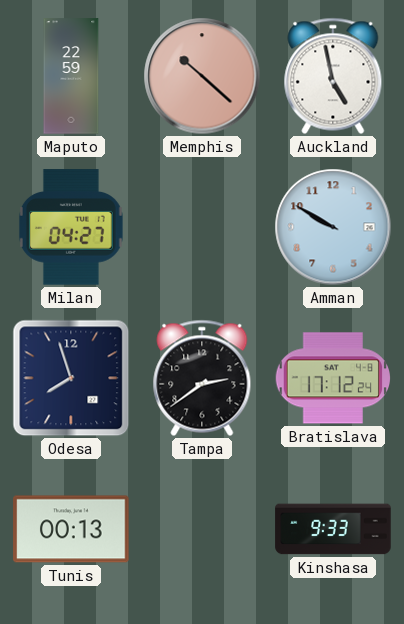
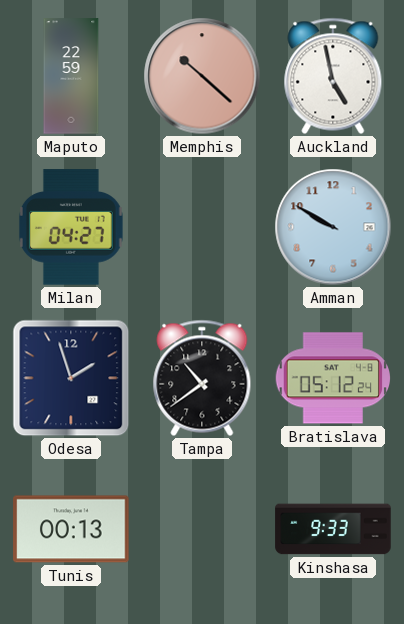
Odesa: 7:57 -> 1:57
Tampa: 2:39 -> 10:39
Bratislava: 17:12 -> 05:12
